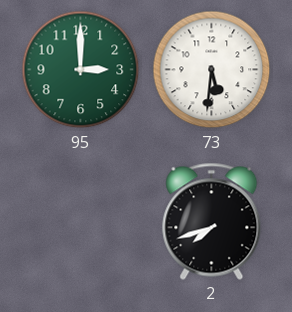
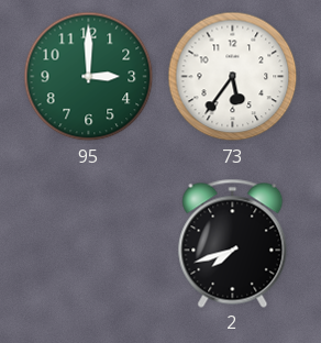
73: 5:31 -> 5:36
